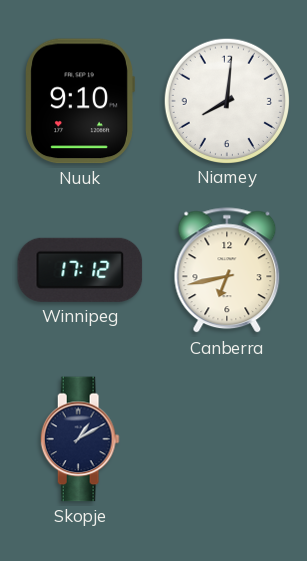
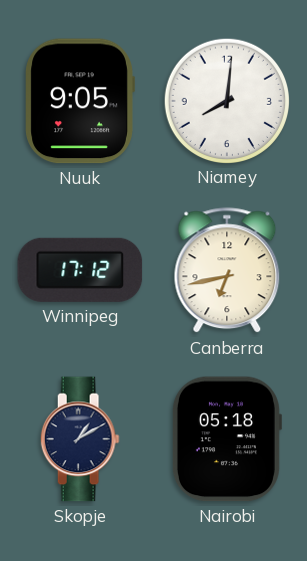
Nuuk: 9:10 -> 9:05
Nairobi: none -> 05:18
